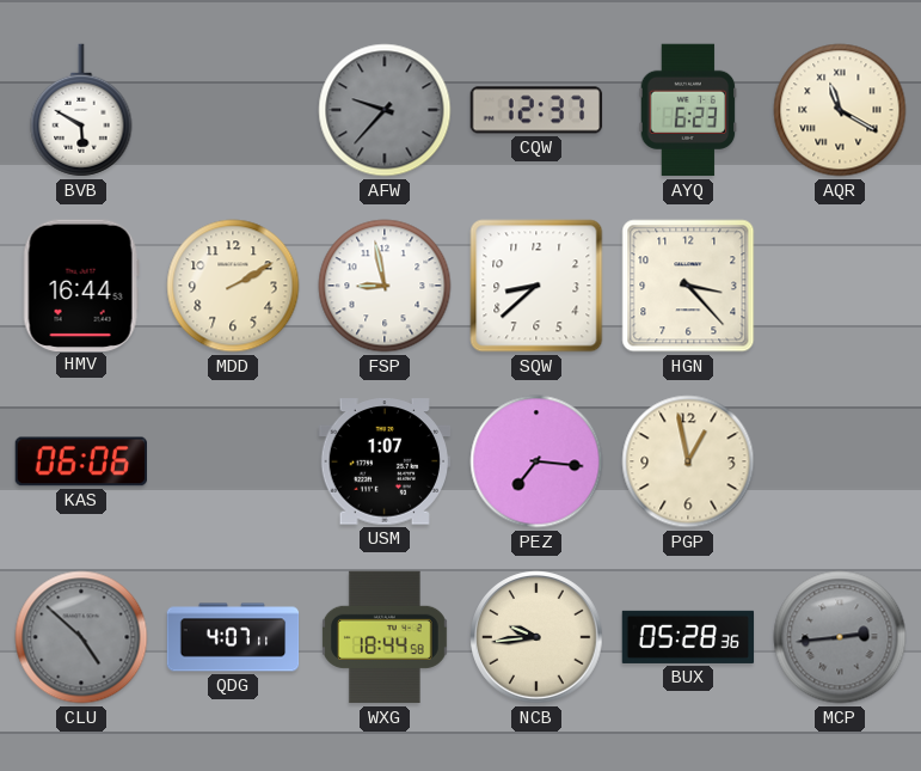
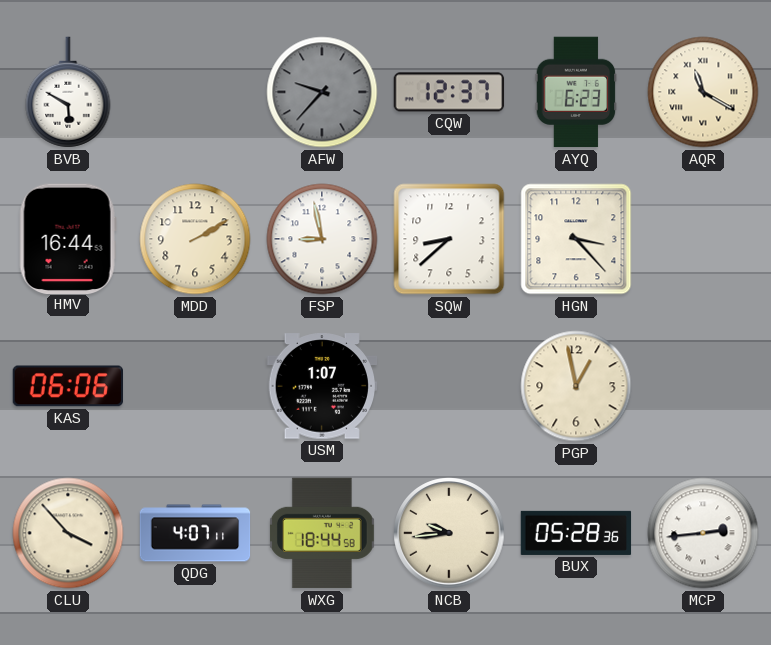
PEZ: 7:16 -> none
CLU: 4:52 -> 3:53
CLU dial: grey -> cream
MCP dial: grey -> white
